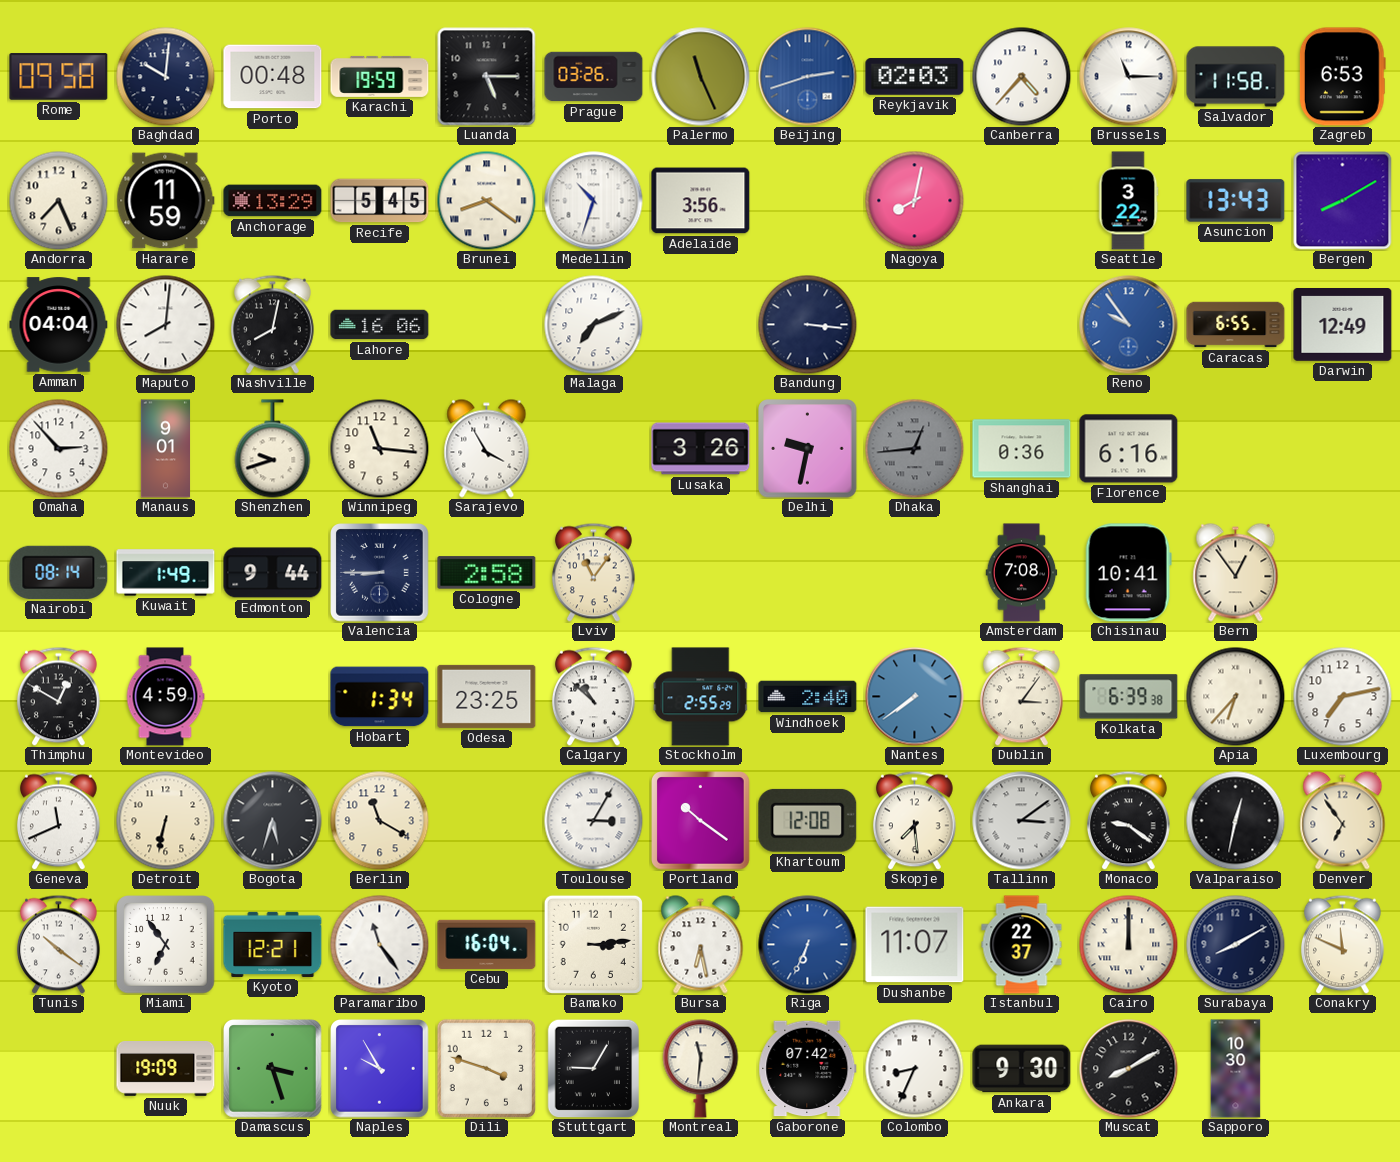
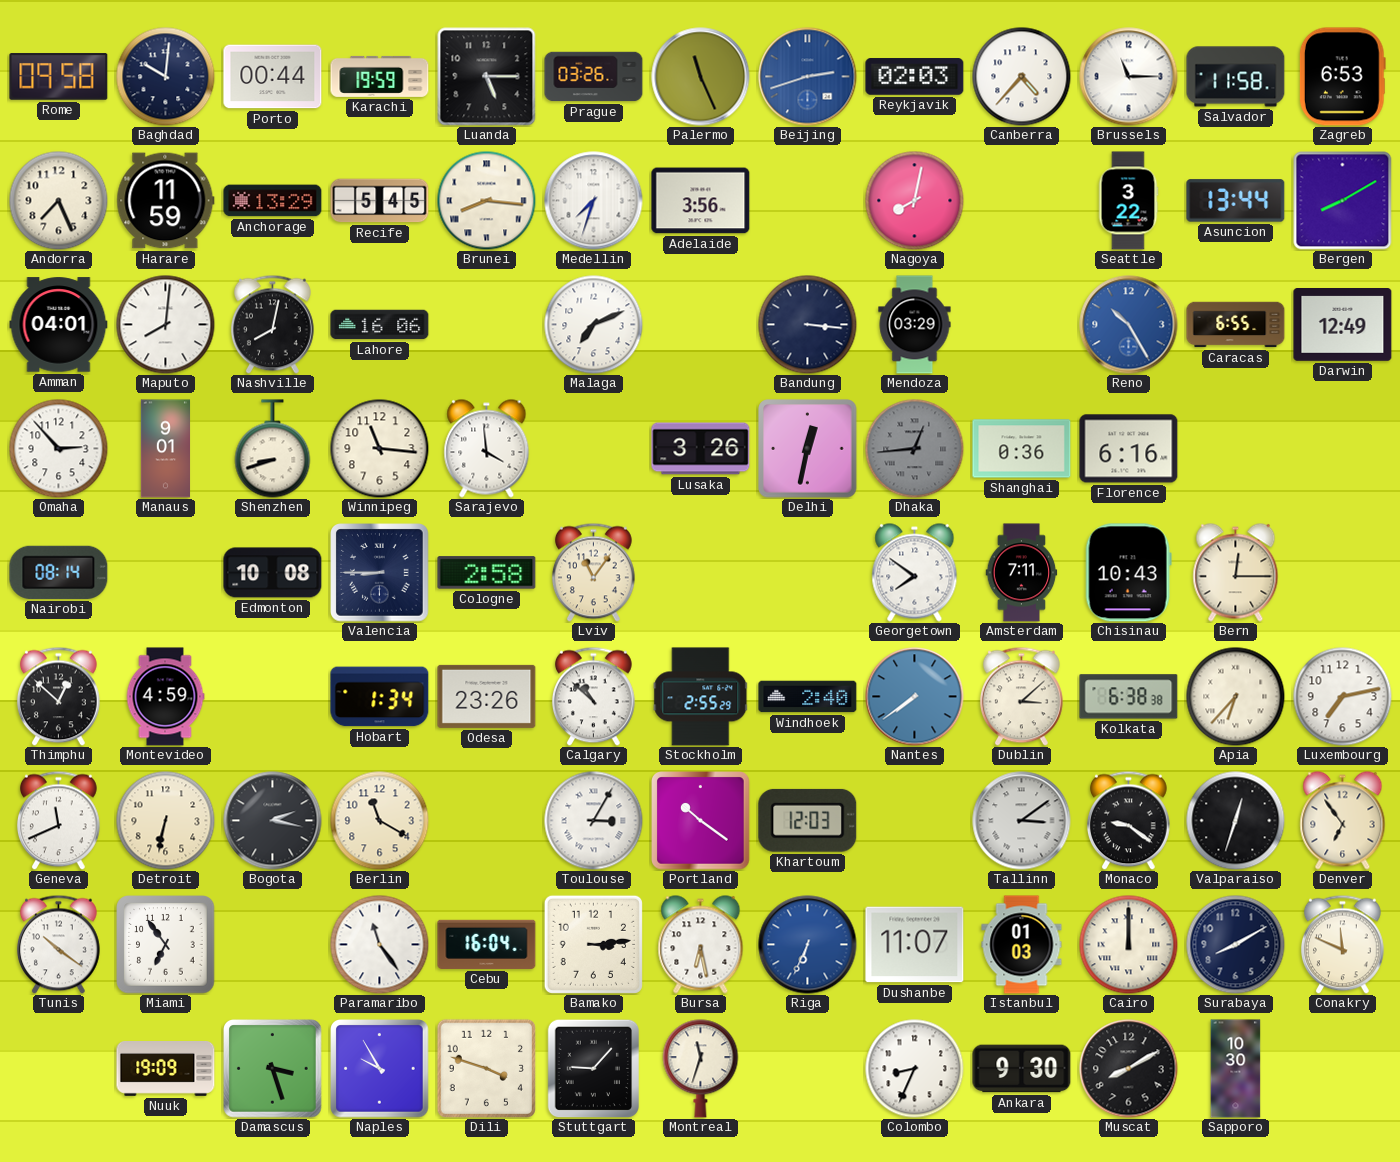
Porto: 00:48 -> 00:44
Brunei: 8:21 -> 8:16
Medellin: 10:33 -> 7:33
Asuncion: 13:43 -> 13:44
Amman: 04:04 -> 04:01
Mendoza: none -> 03:29
Reno: 9:54 -> 10:25
Shenzhen: 9:42 -> 8:42
Sarajevo: 3:55 -> 3:59
Delhi: 9:32 -> 12:32
Kuwait: 1:49 -> none
Edmonton: 9:44 -> 10:08
Georgetown: none -> 7:51
Amsterdam: 7:08 -> 7:11
Chisinau: 10:41 -> 10:43
Bern: 12:54 -> 12:15
Thimphu: 12:50 -> 12:52
Odesa: 23:25 -> 23:26
Dublin: 3:06 -> 3:08
Kolkata: 6:39 -> 6:38
Bogota: 5:33 -> 2:17
Khartoum: 12:08 -> 12:03
Skopje: 7:29 -> none
Valparaiso: 12:32 -> 12:33
Kyoto: 12:21 -> none
Istanbul: 22:37 -> 01:03
Stuttgart: 9:05 -> 9:07
Montreal: 11:31 -> 11:33
Gaborone: 07:42 -> none
